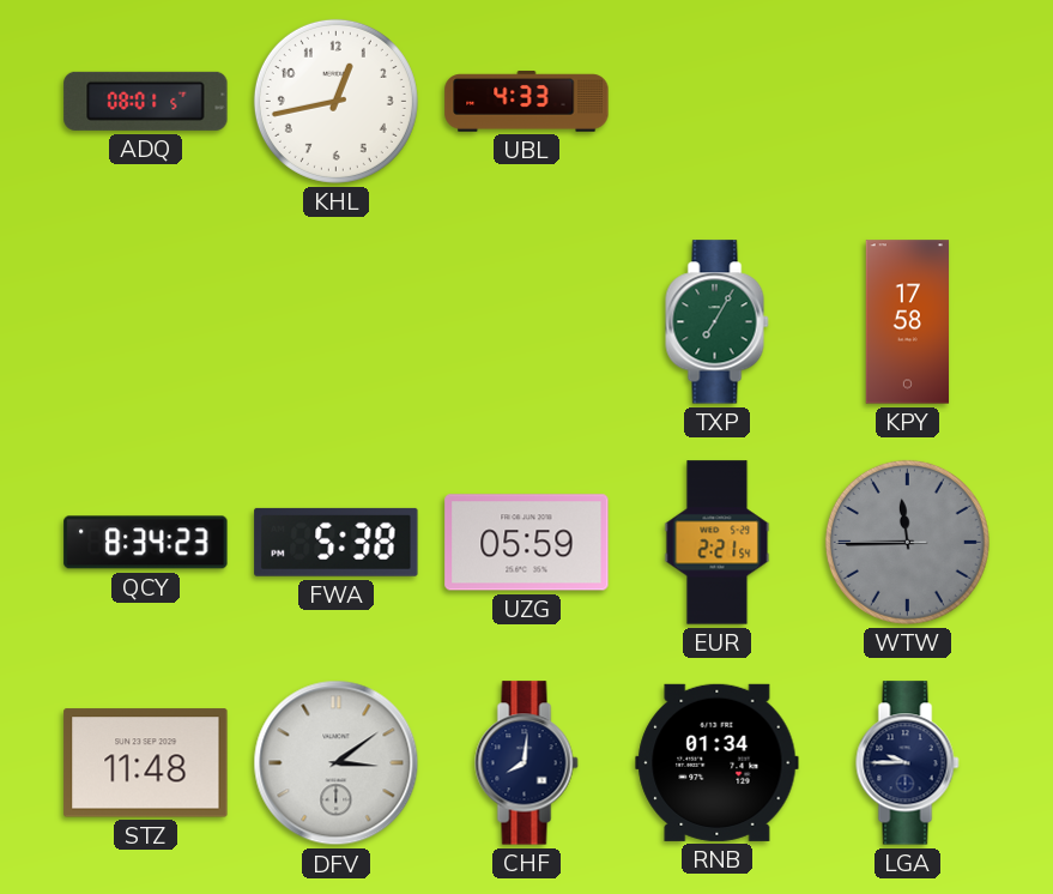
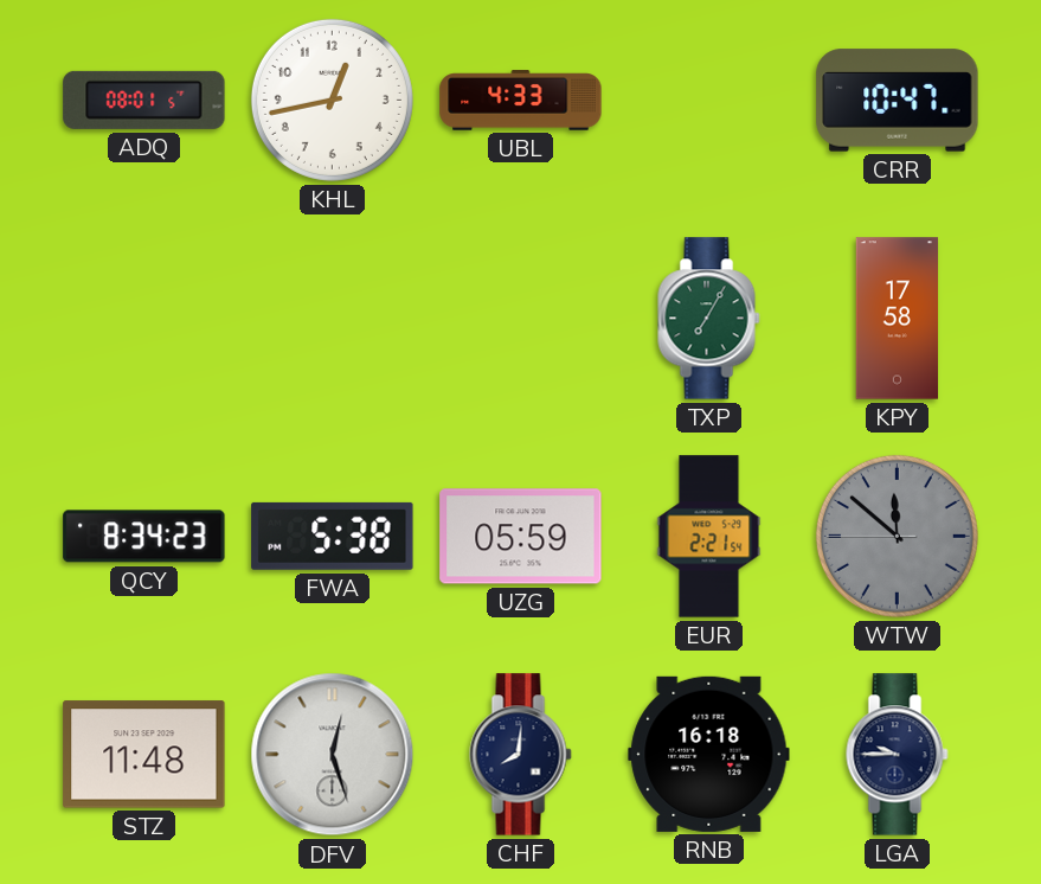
CRR: none -> 10:47
WTW: 11:44 -> 11:51
DFV: 3:09 -> 12:27
RNB: 01:34 -> 16:18
